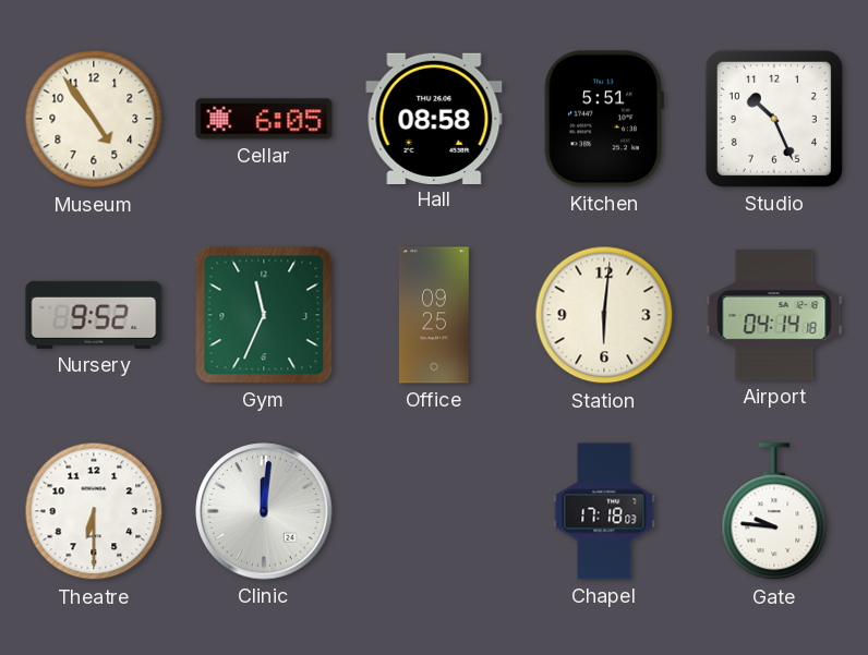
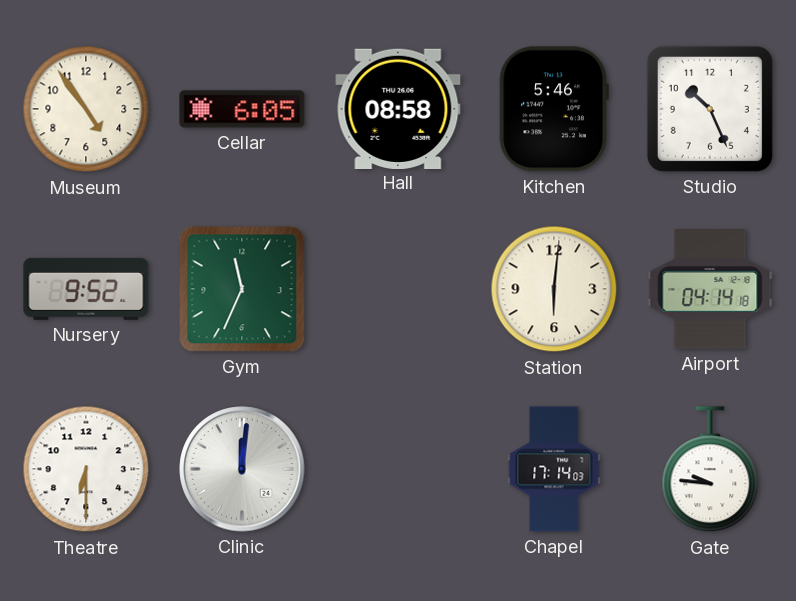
Kitchen: 5:51 -> 5:46
Office: 09:25 -> none
Chapel: 17:18 -> 17:14
